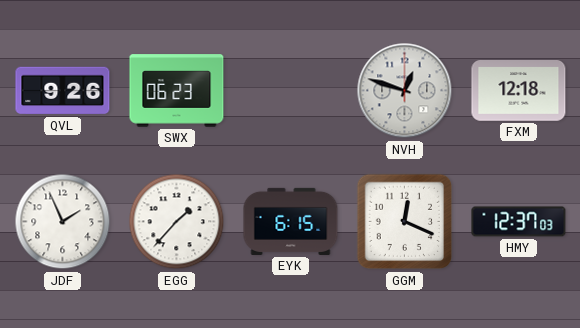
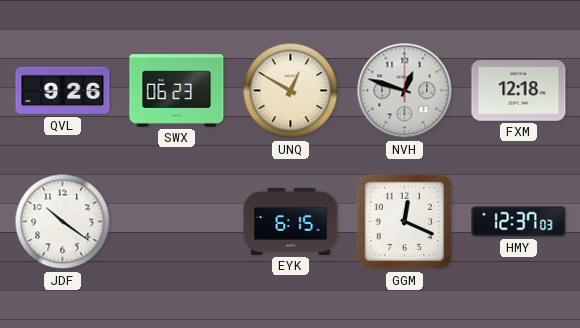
UNQ: none -> 12:50
JDF: 1:56 -> 10:21
EGG: 1:37 -> none
